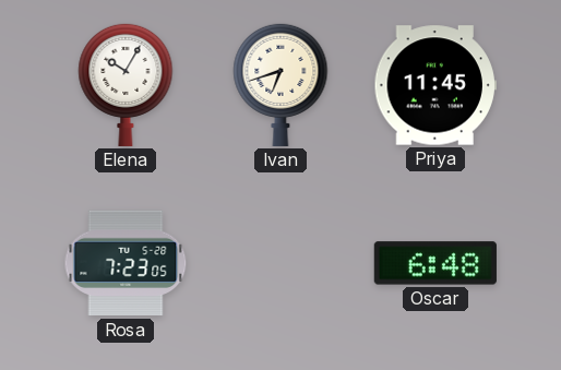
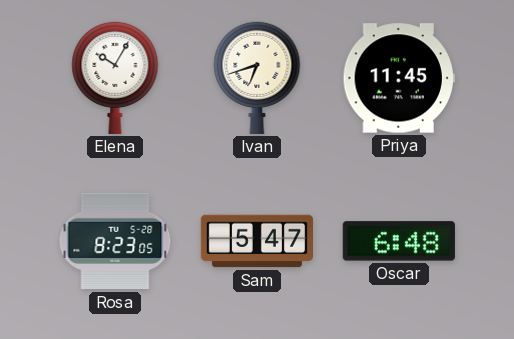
Rosa: 7:23 -> 8:23
Sam: none -> 5:47
